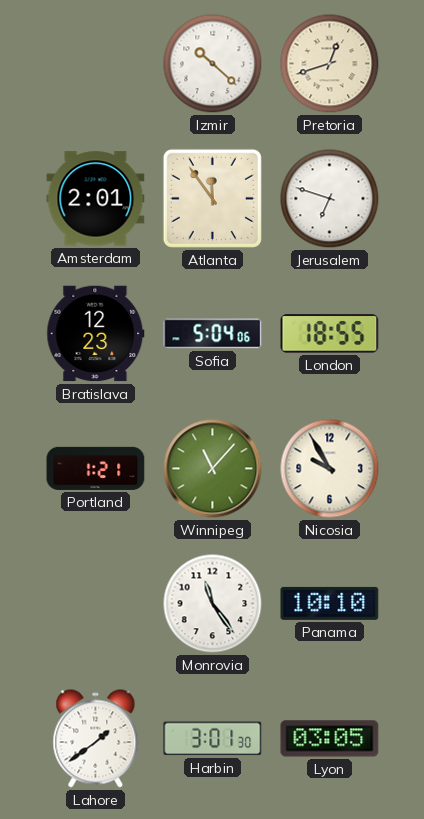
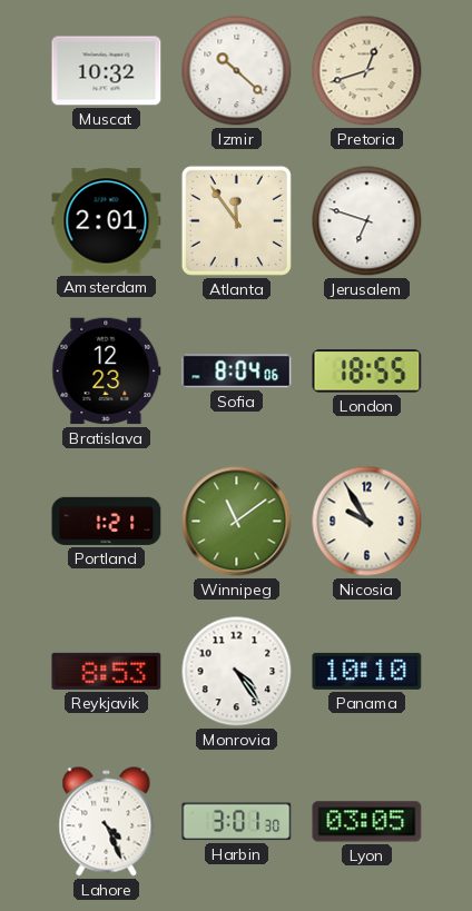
Muscat: none -> 10:32
Sofia: 5:04 -> 8:04
Winnipeg: 11:07 -> 11:09
Reykjavik: none -> 8:53
Monrovia: 11:24 -> 4:24
Lahore: 1:39 -> 4:26
